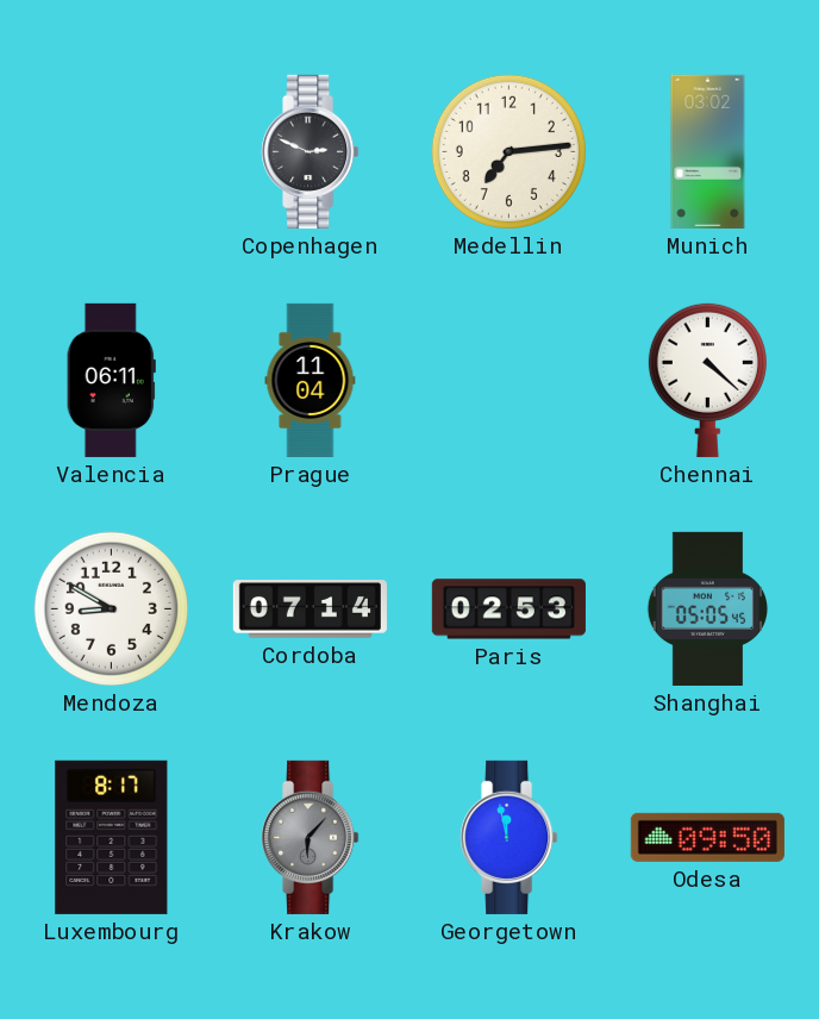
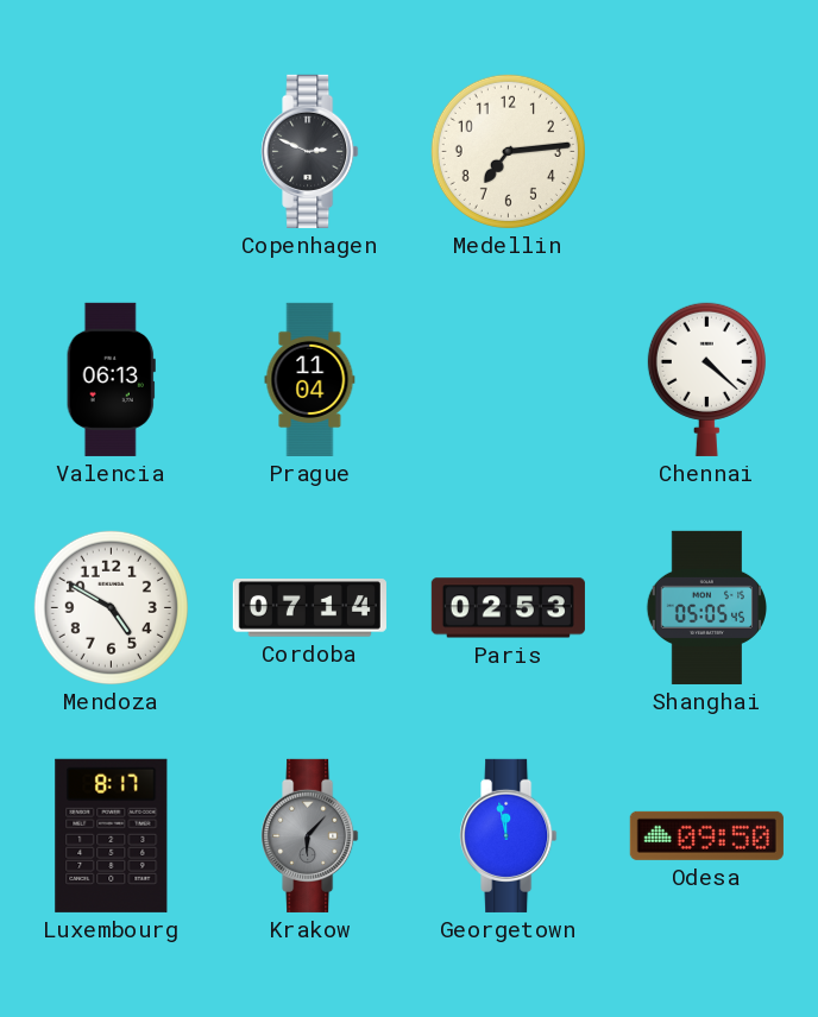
Munich: 03:02 -> none
Valencia: 06:11 -> 06:13
Mendoza: 8:50 -> 4:50
